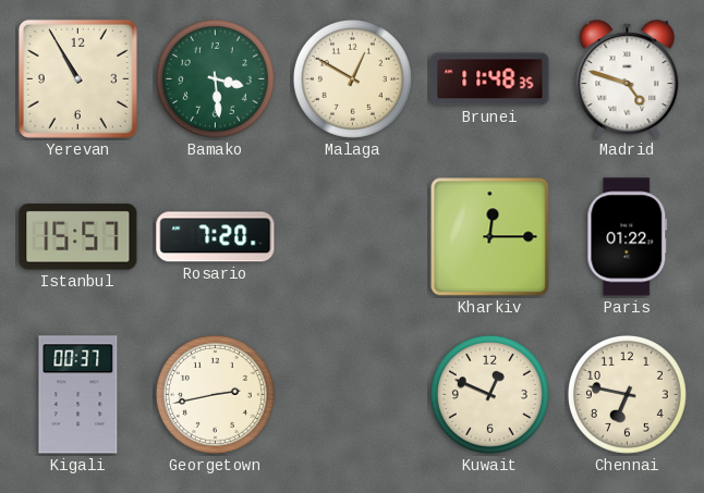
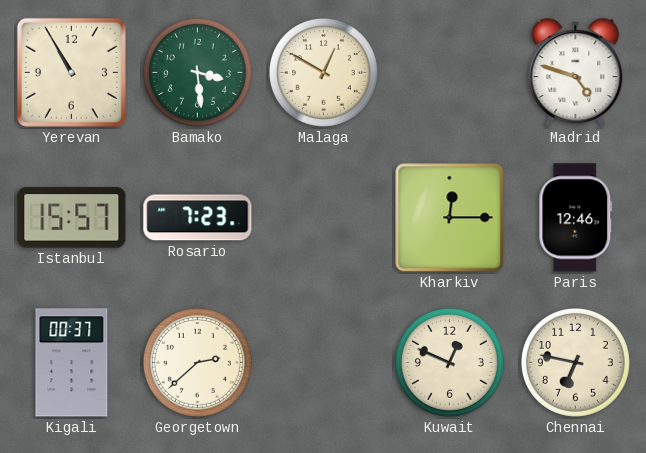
Brunei: 11:48 -> none
Rosario: 7:20 -> 7:23
Paris: 01:22 -> 12:46
Georgetown: 2:43 -> 2:38
